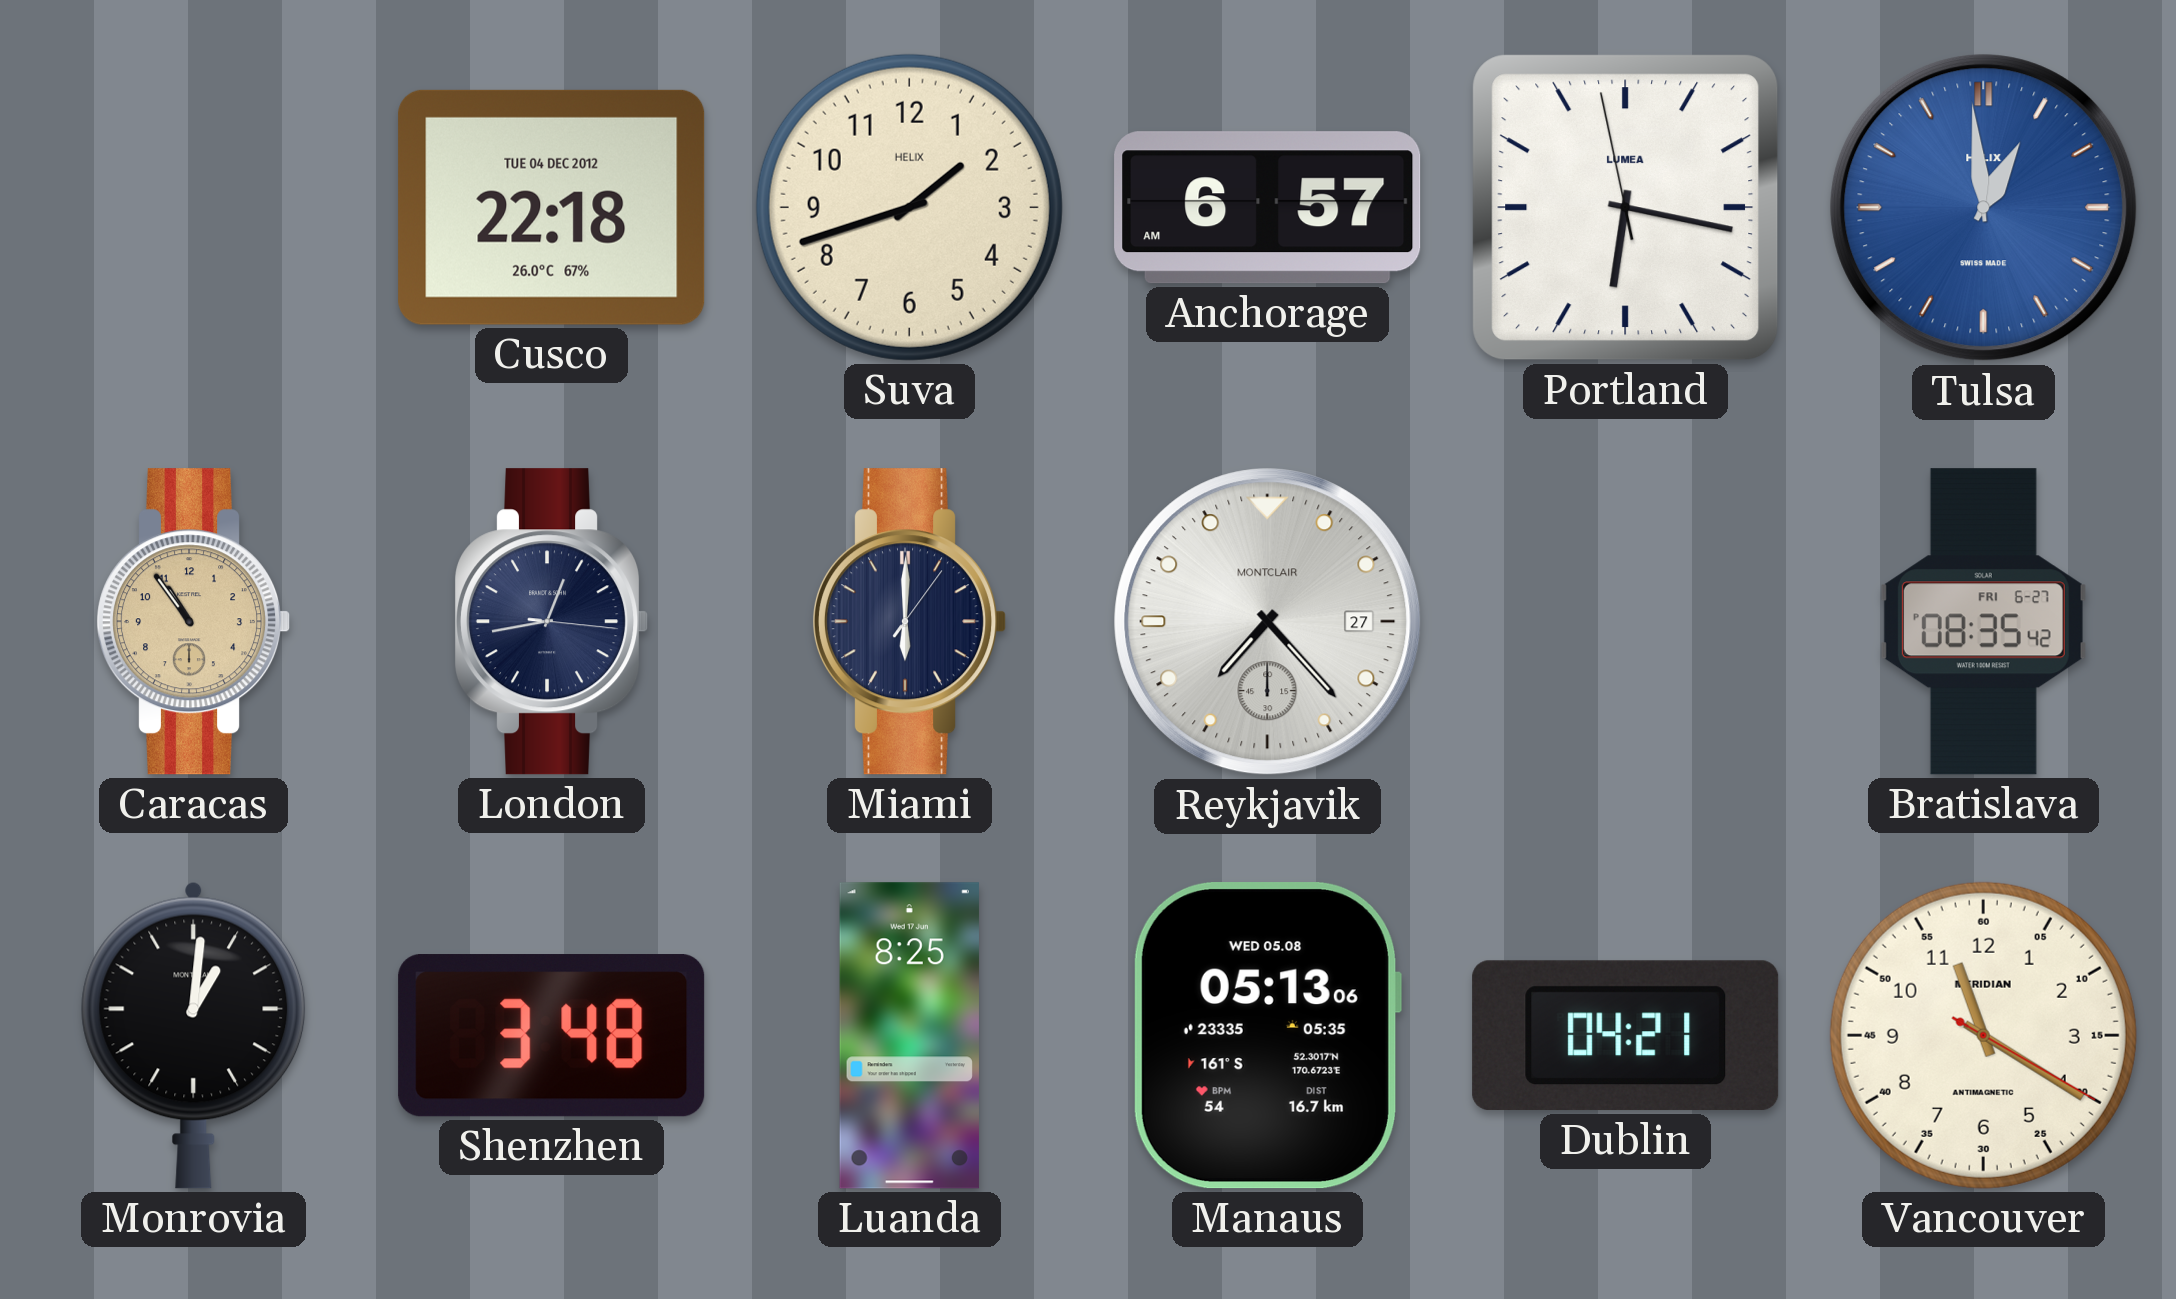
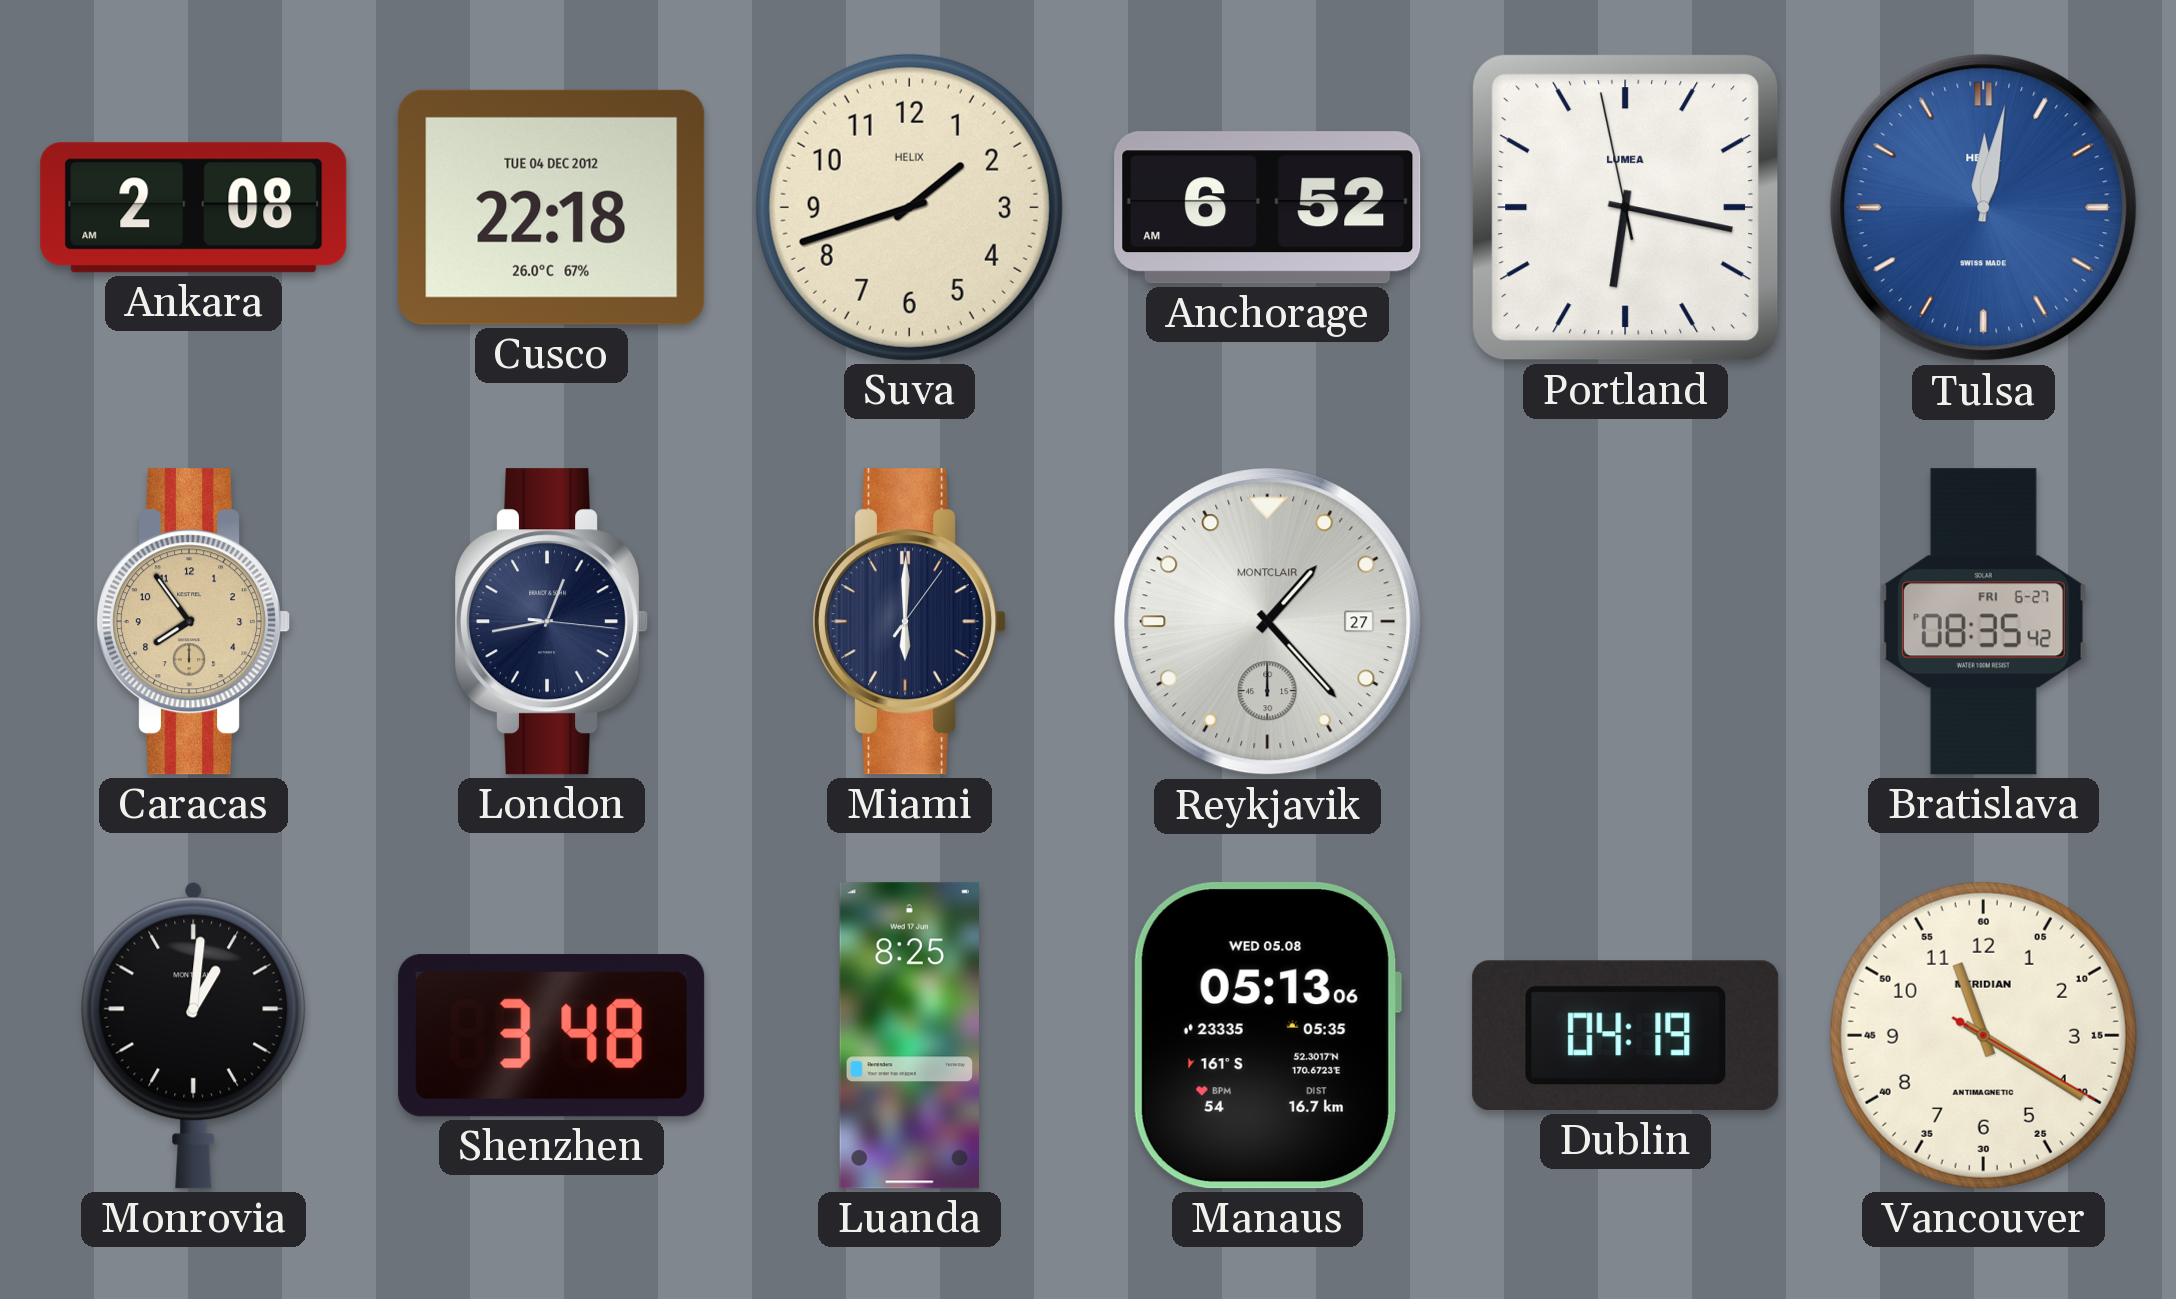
Ankara: none -> 2:08
Anchorage: 6:57 -> 6:52
Tulsa: 12:59 -> 12:02
Caracas: 10:54 -> 7:54
Reykjavik: 7:23 -> 1:23
Dublin: 04:21 -> 04:19
